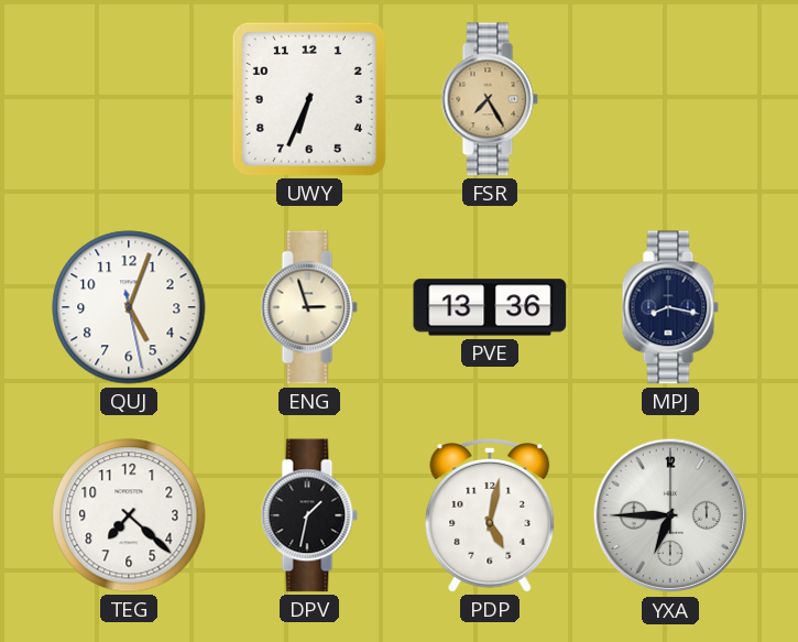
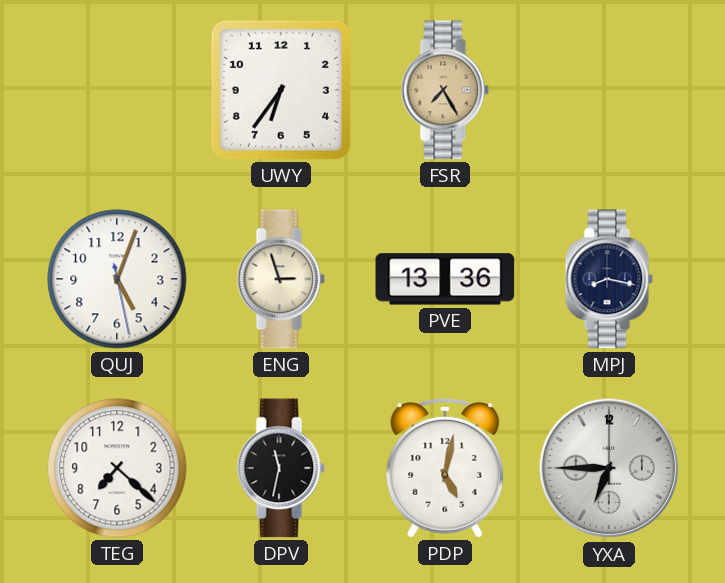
UWY: 6:34 -> 6:36
DPV: 1:32 -> 11:32
